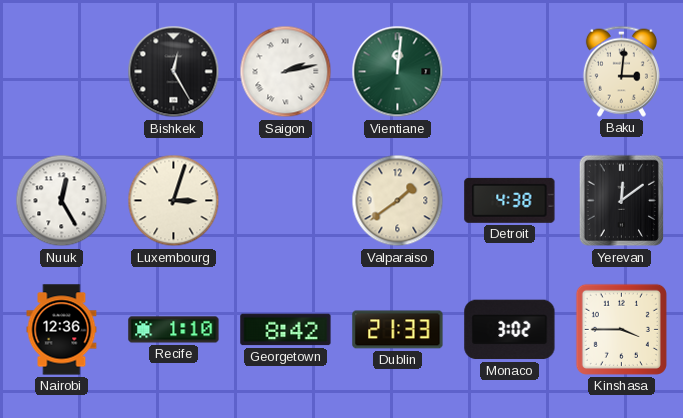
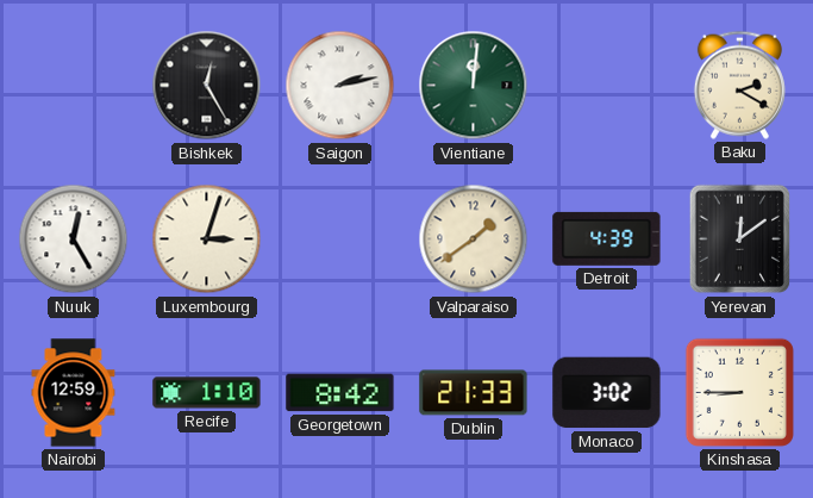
Baku: 3:01 -> 2:20
Detroit: 4:38 -> 4:39
Nairobi: 12:36 -> 12:59
Kinshasa: 3:45 -> 8:45
